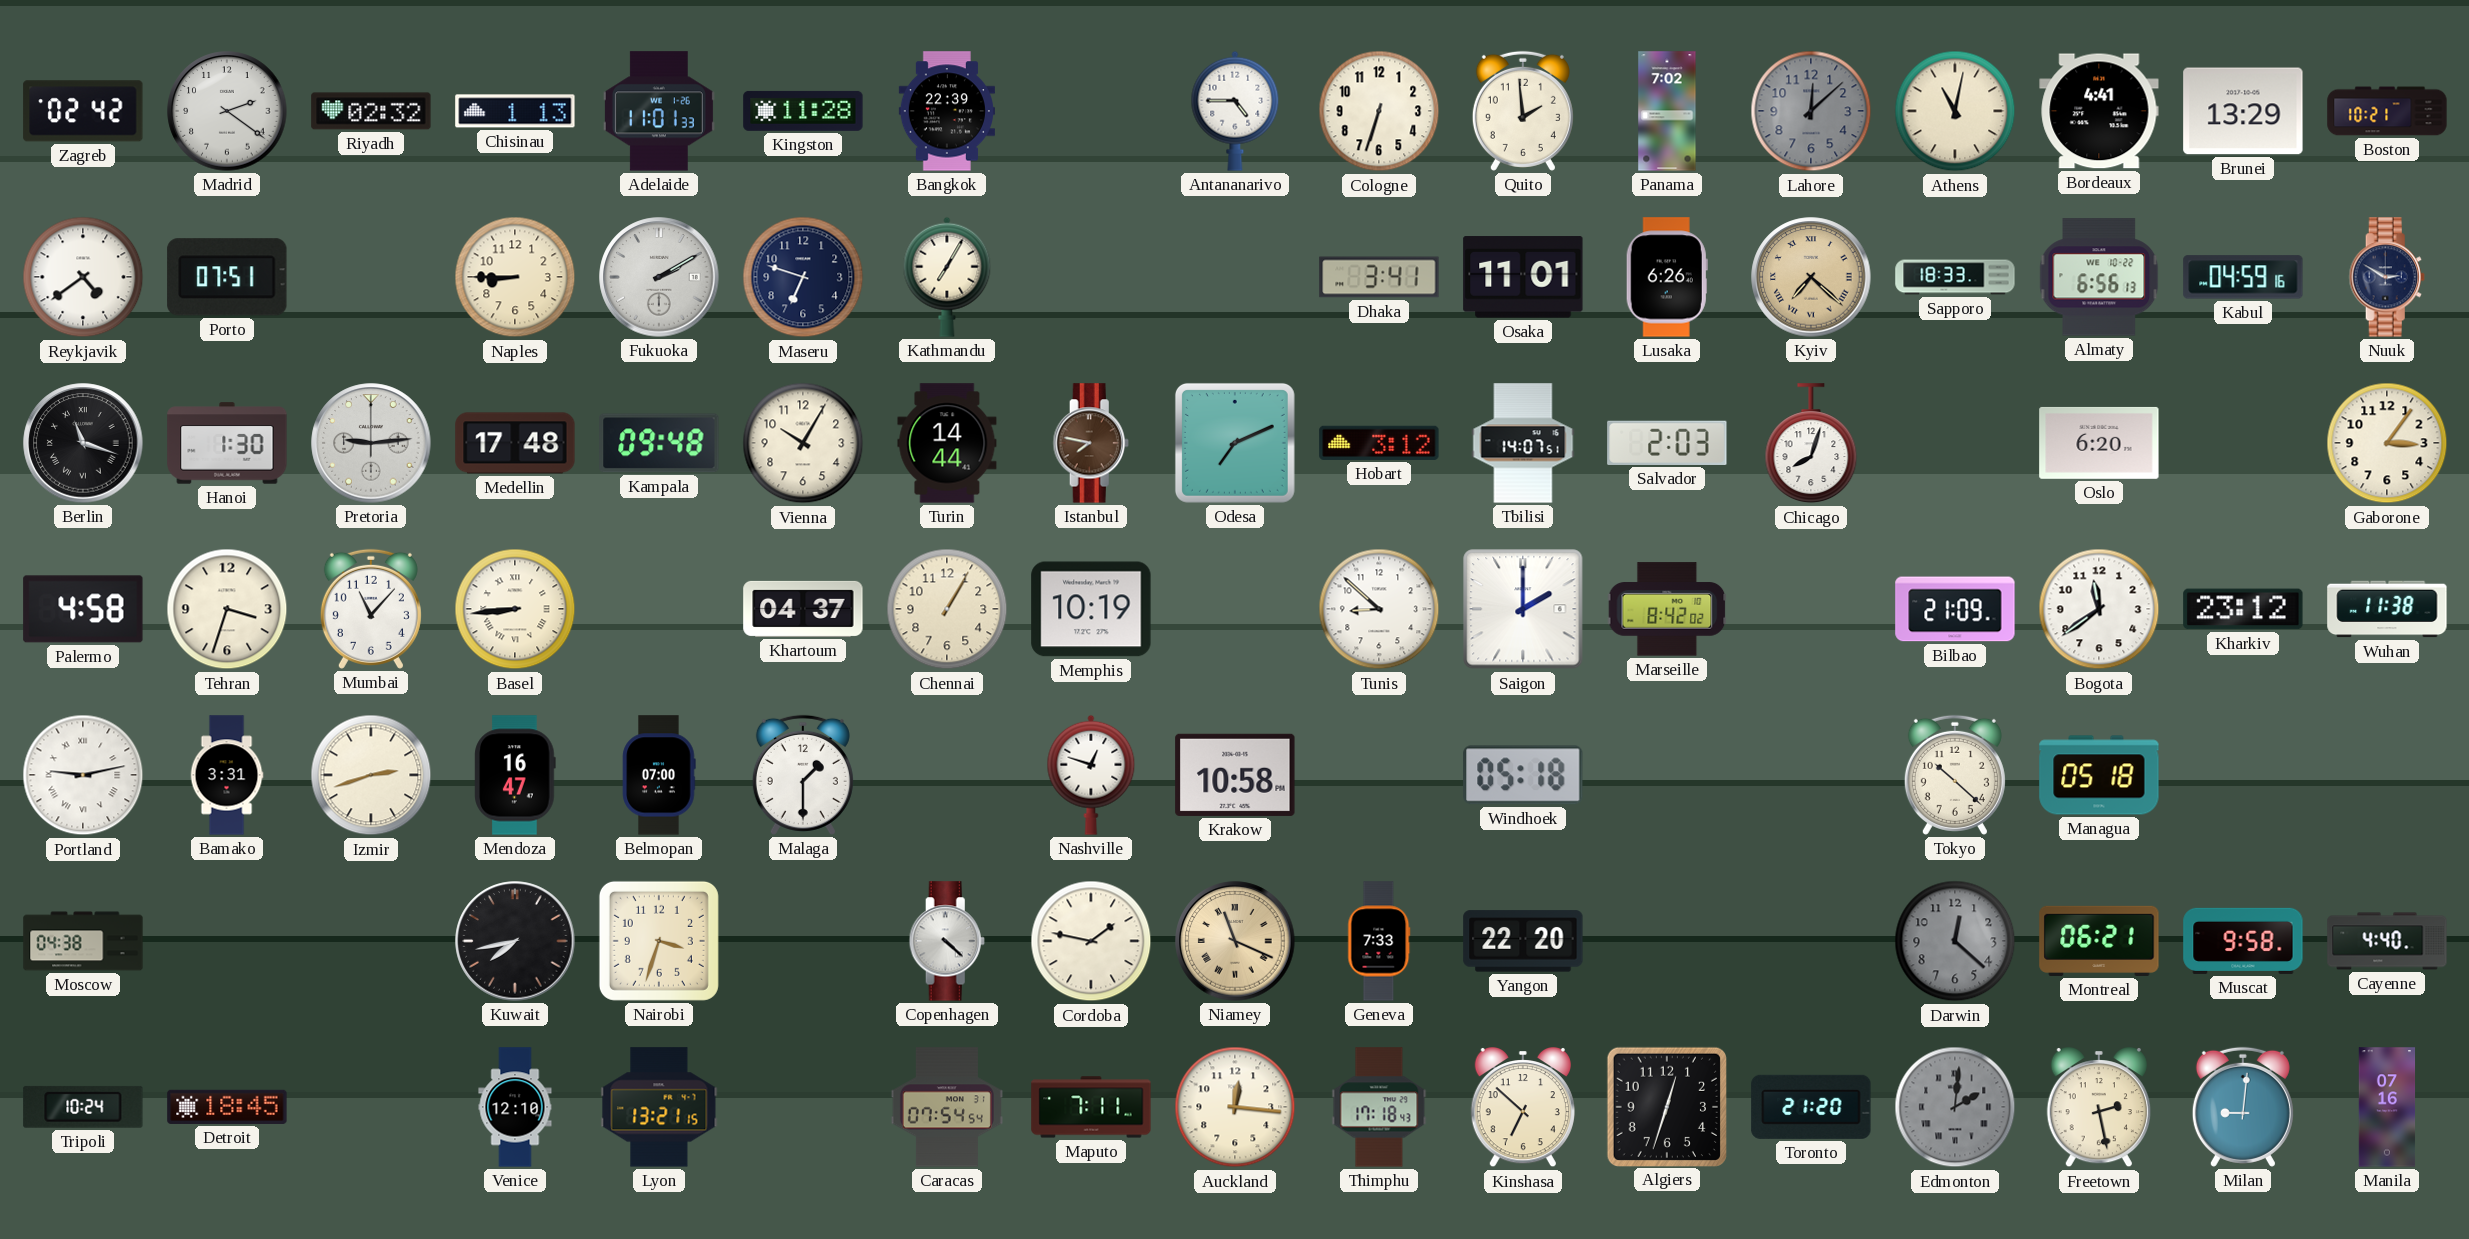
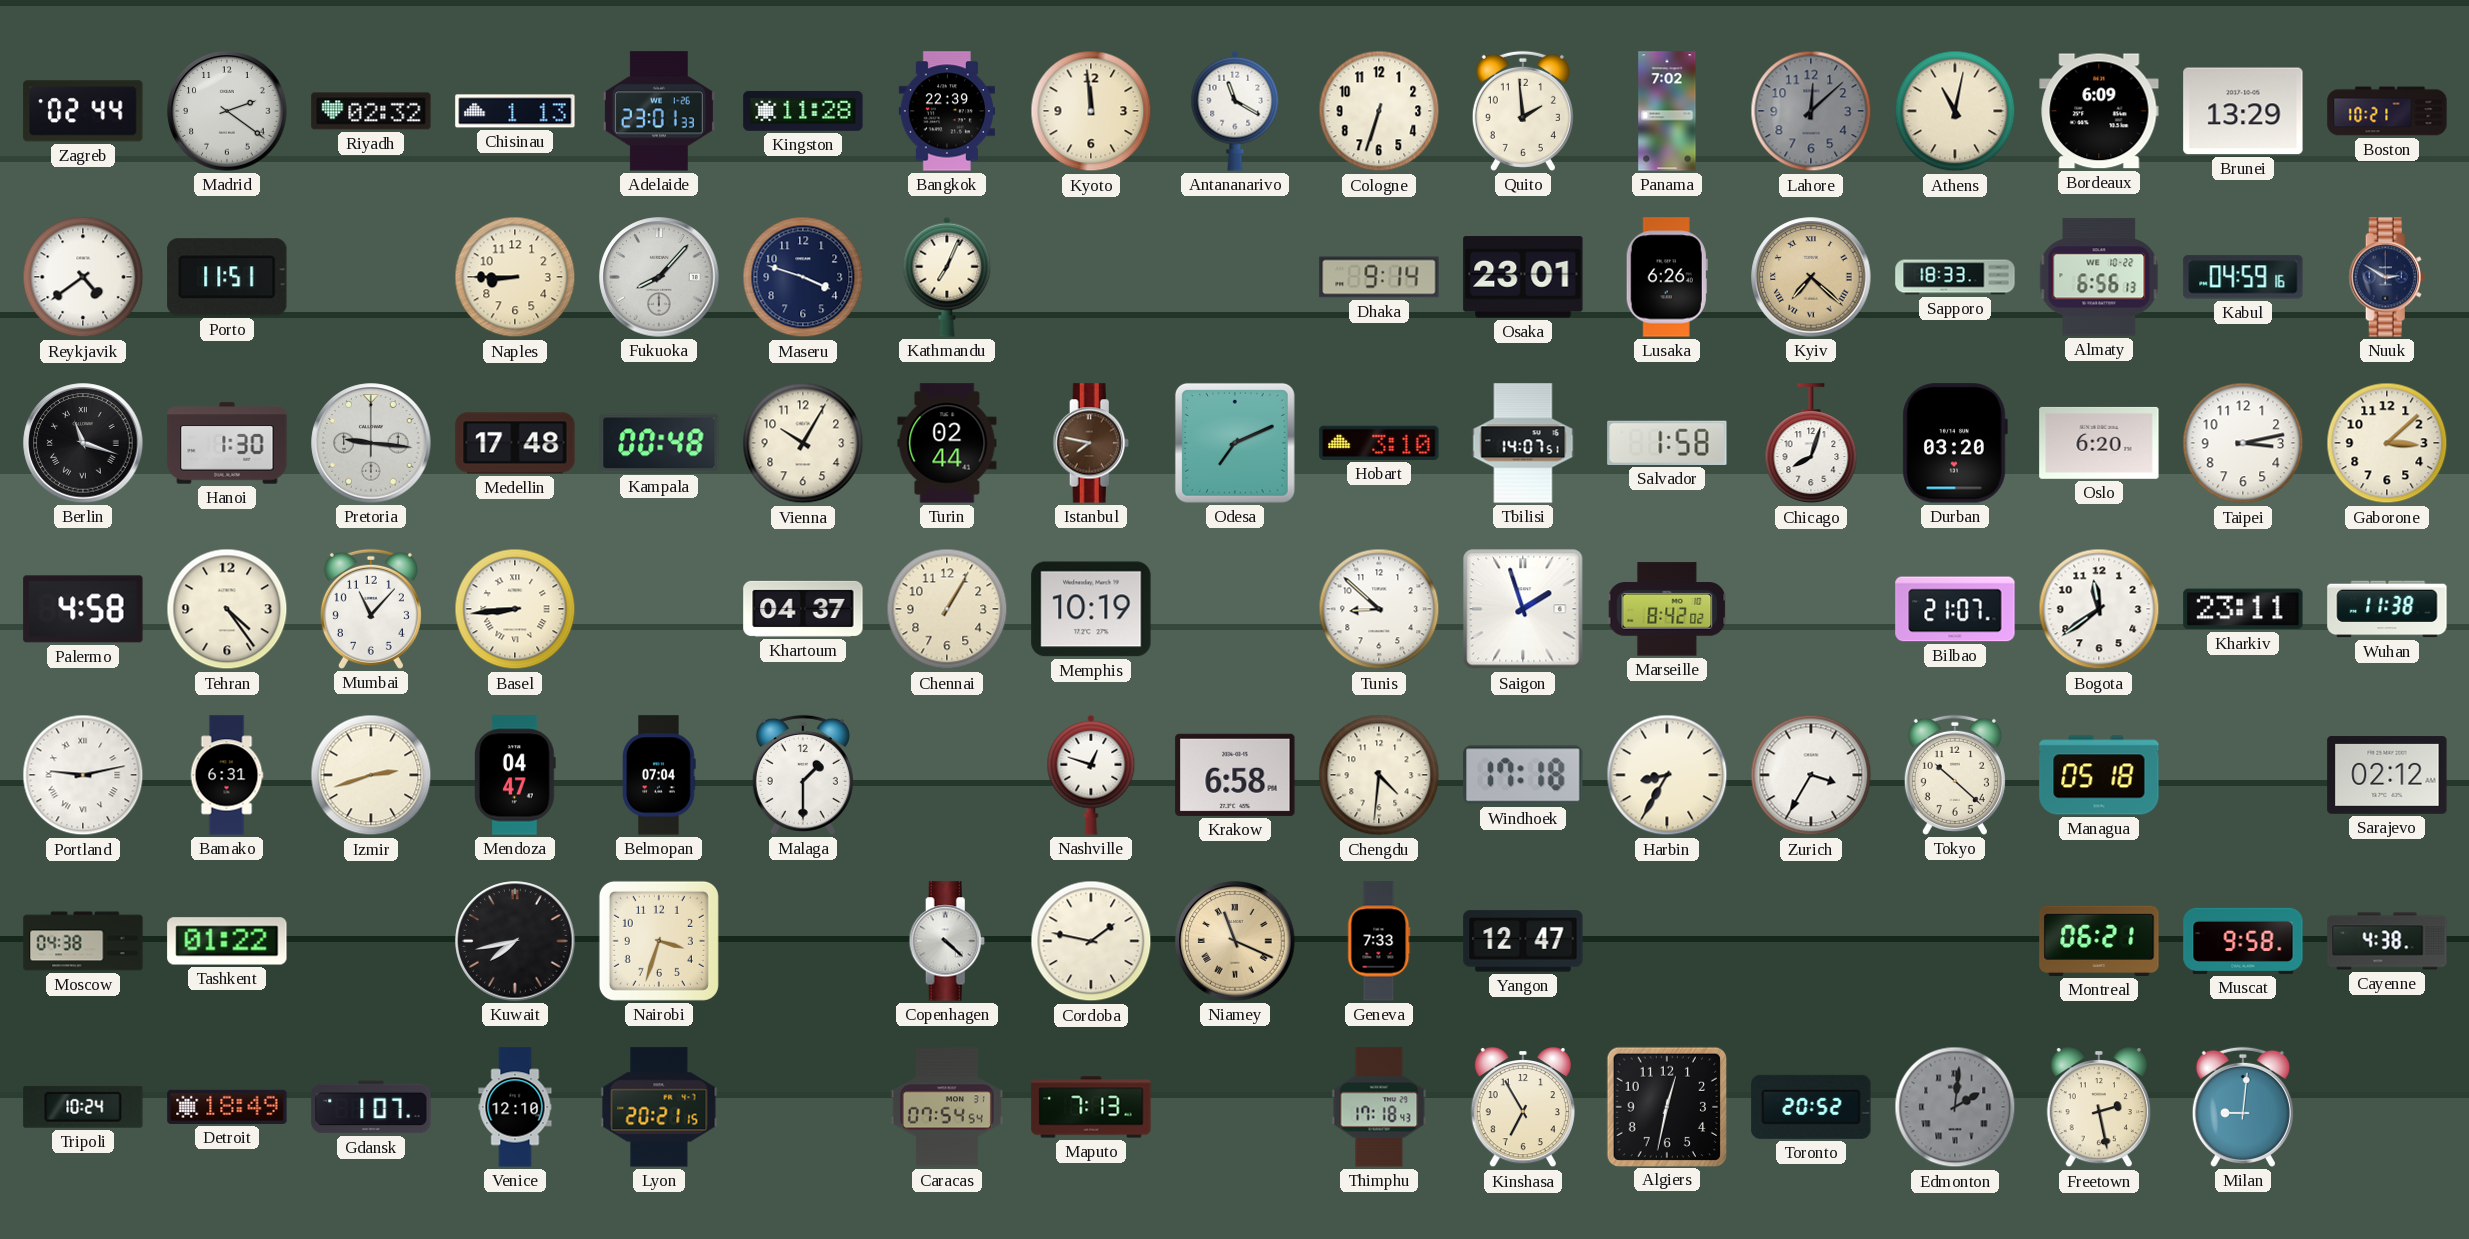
Zagreb: 02:42 -> 02:44
Adelaide: 11:01 -> 23:01
Kyoto: none -> 11:59
Antananarivo: 4:45 -> 11:20
Bordeaux: 4:41 -> 6:09
Porto: 07:51 -> 11:51
Fukuoka: 2:10 -> 8:07
Maseru: 6:48 -> 3:48
Kathmandu: 7:05 -> 7:04
Dhaka: 3:41 -> 9:14
Osaka: 11:01 -> 23:01
Pretoria: 9:14 -> 9:16
Kampala: 09:48 -> 00:48
Turin: 14:44 -> 02:44
Hobart: 3:12 -> 3:10
Salvador: 2:03 -> 1:58
Durban: none -> 03:20
Taipei: none -> 3:13
Gaborone: 3:06 -> 3:08
Tehran: 3:33 -> 4:24
Saigon: 2:00 -> 1:57
Bilbao: 21:09 -> 21:07
Kharkiv: 23:12 -> 23:11
Bamako: 3:31 -> 6:31
Mendoza: 16:47 -> 04:47
Belmopan: 07:00 -> 07:04
Krakow: 10:58 -> 6:58
Chengdu: none -> 4:31
Windhoek: 05:18 -> 17:18
Harbin: none -> 8:35
Zurich: none -> 3:35
Sarajevo: none -> 02:12
Tashkent: none -> 01:22
Yangon: 22:20 -> 12:47
Darwin: 12:22 -> none
Cayenne: 4:40 -> 4:38
Detroit: 18:45 -> 18:49
Gdansk: none -> 1:07
Lyon: 13:21 -> 20:21
Maputo: 7:11 -> 7:13
Auckland: 12:16 -> none
Kinshasa: 6:52 -> 6:55
Algiers: 12:33 -> 12:32
Toronto: 21:20 -> 20:52
Manila: 07:16 -> none
